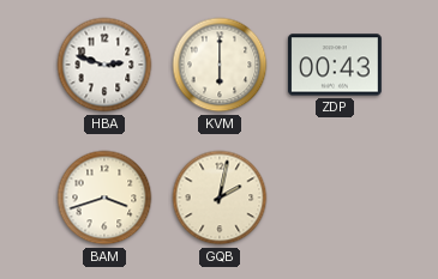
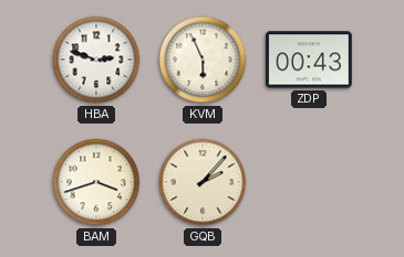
KVM: 6:00 -> 5:56
GQB: 2:02 -> 2:07
